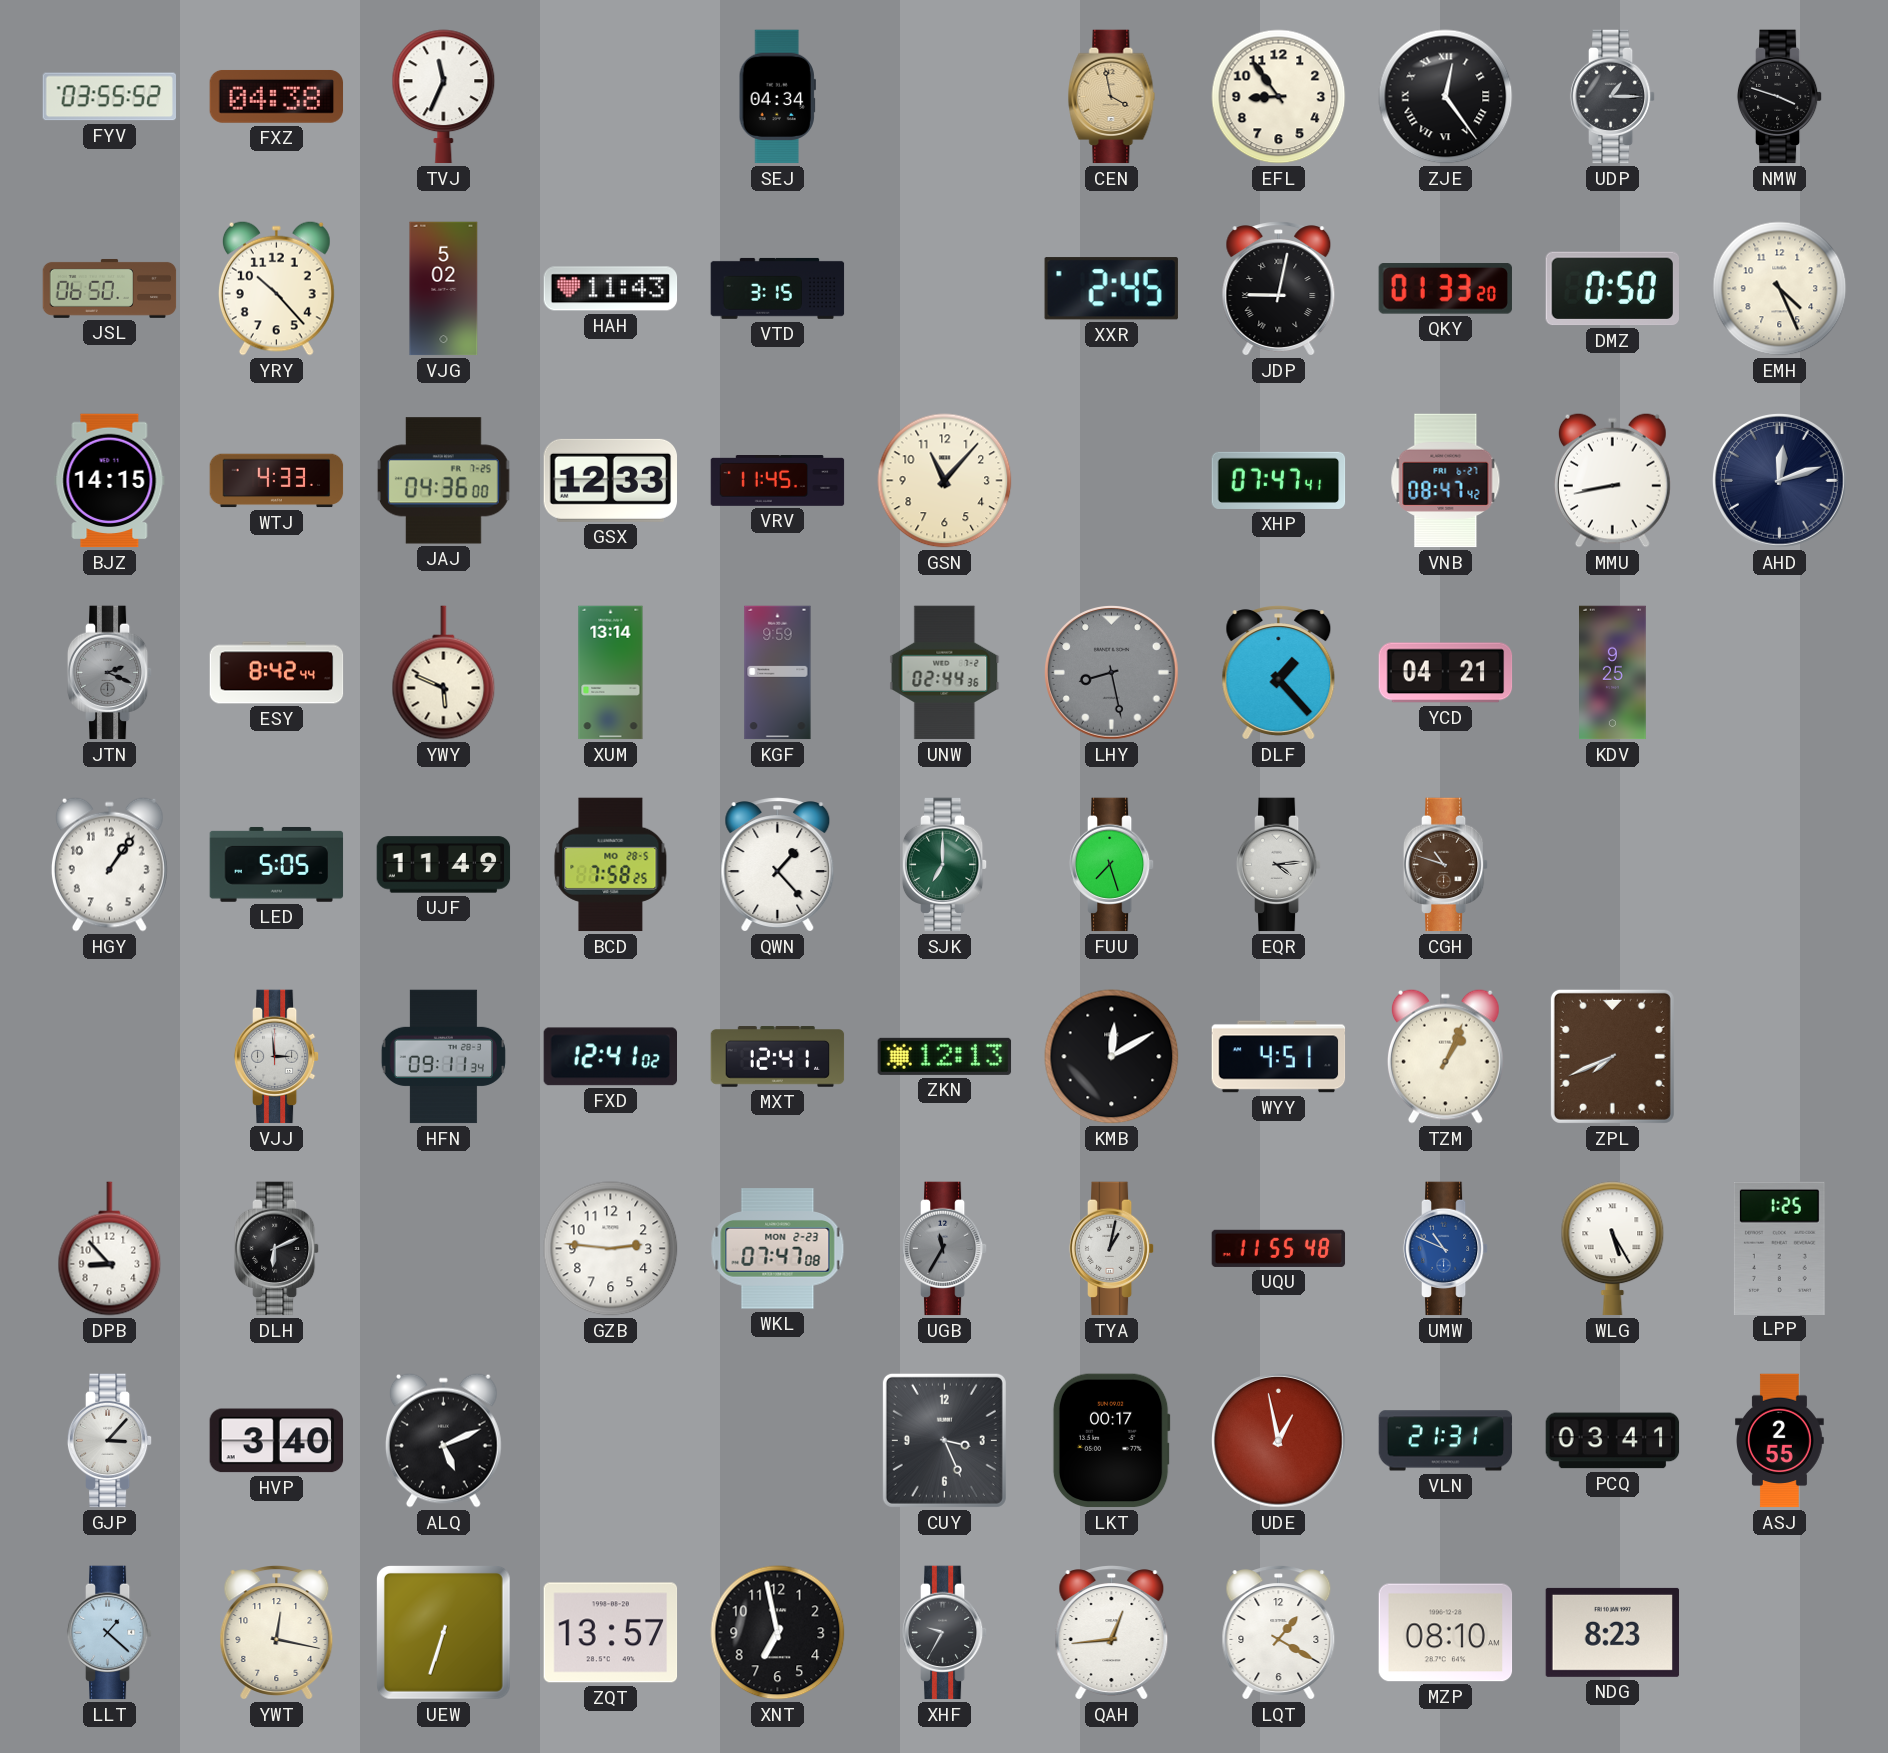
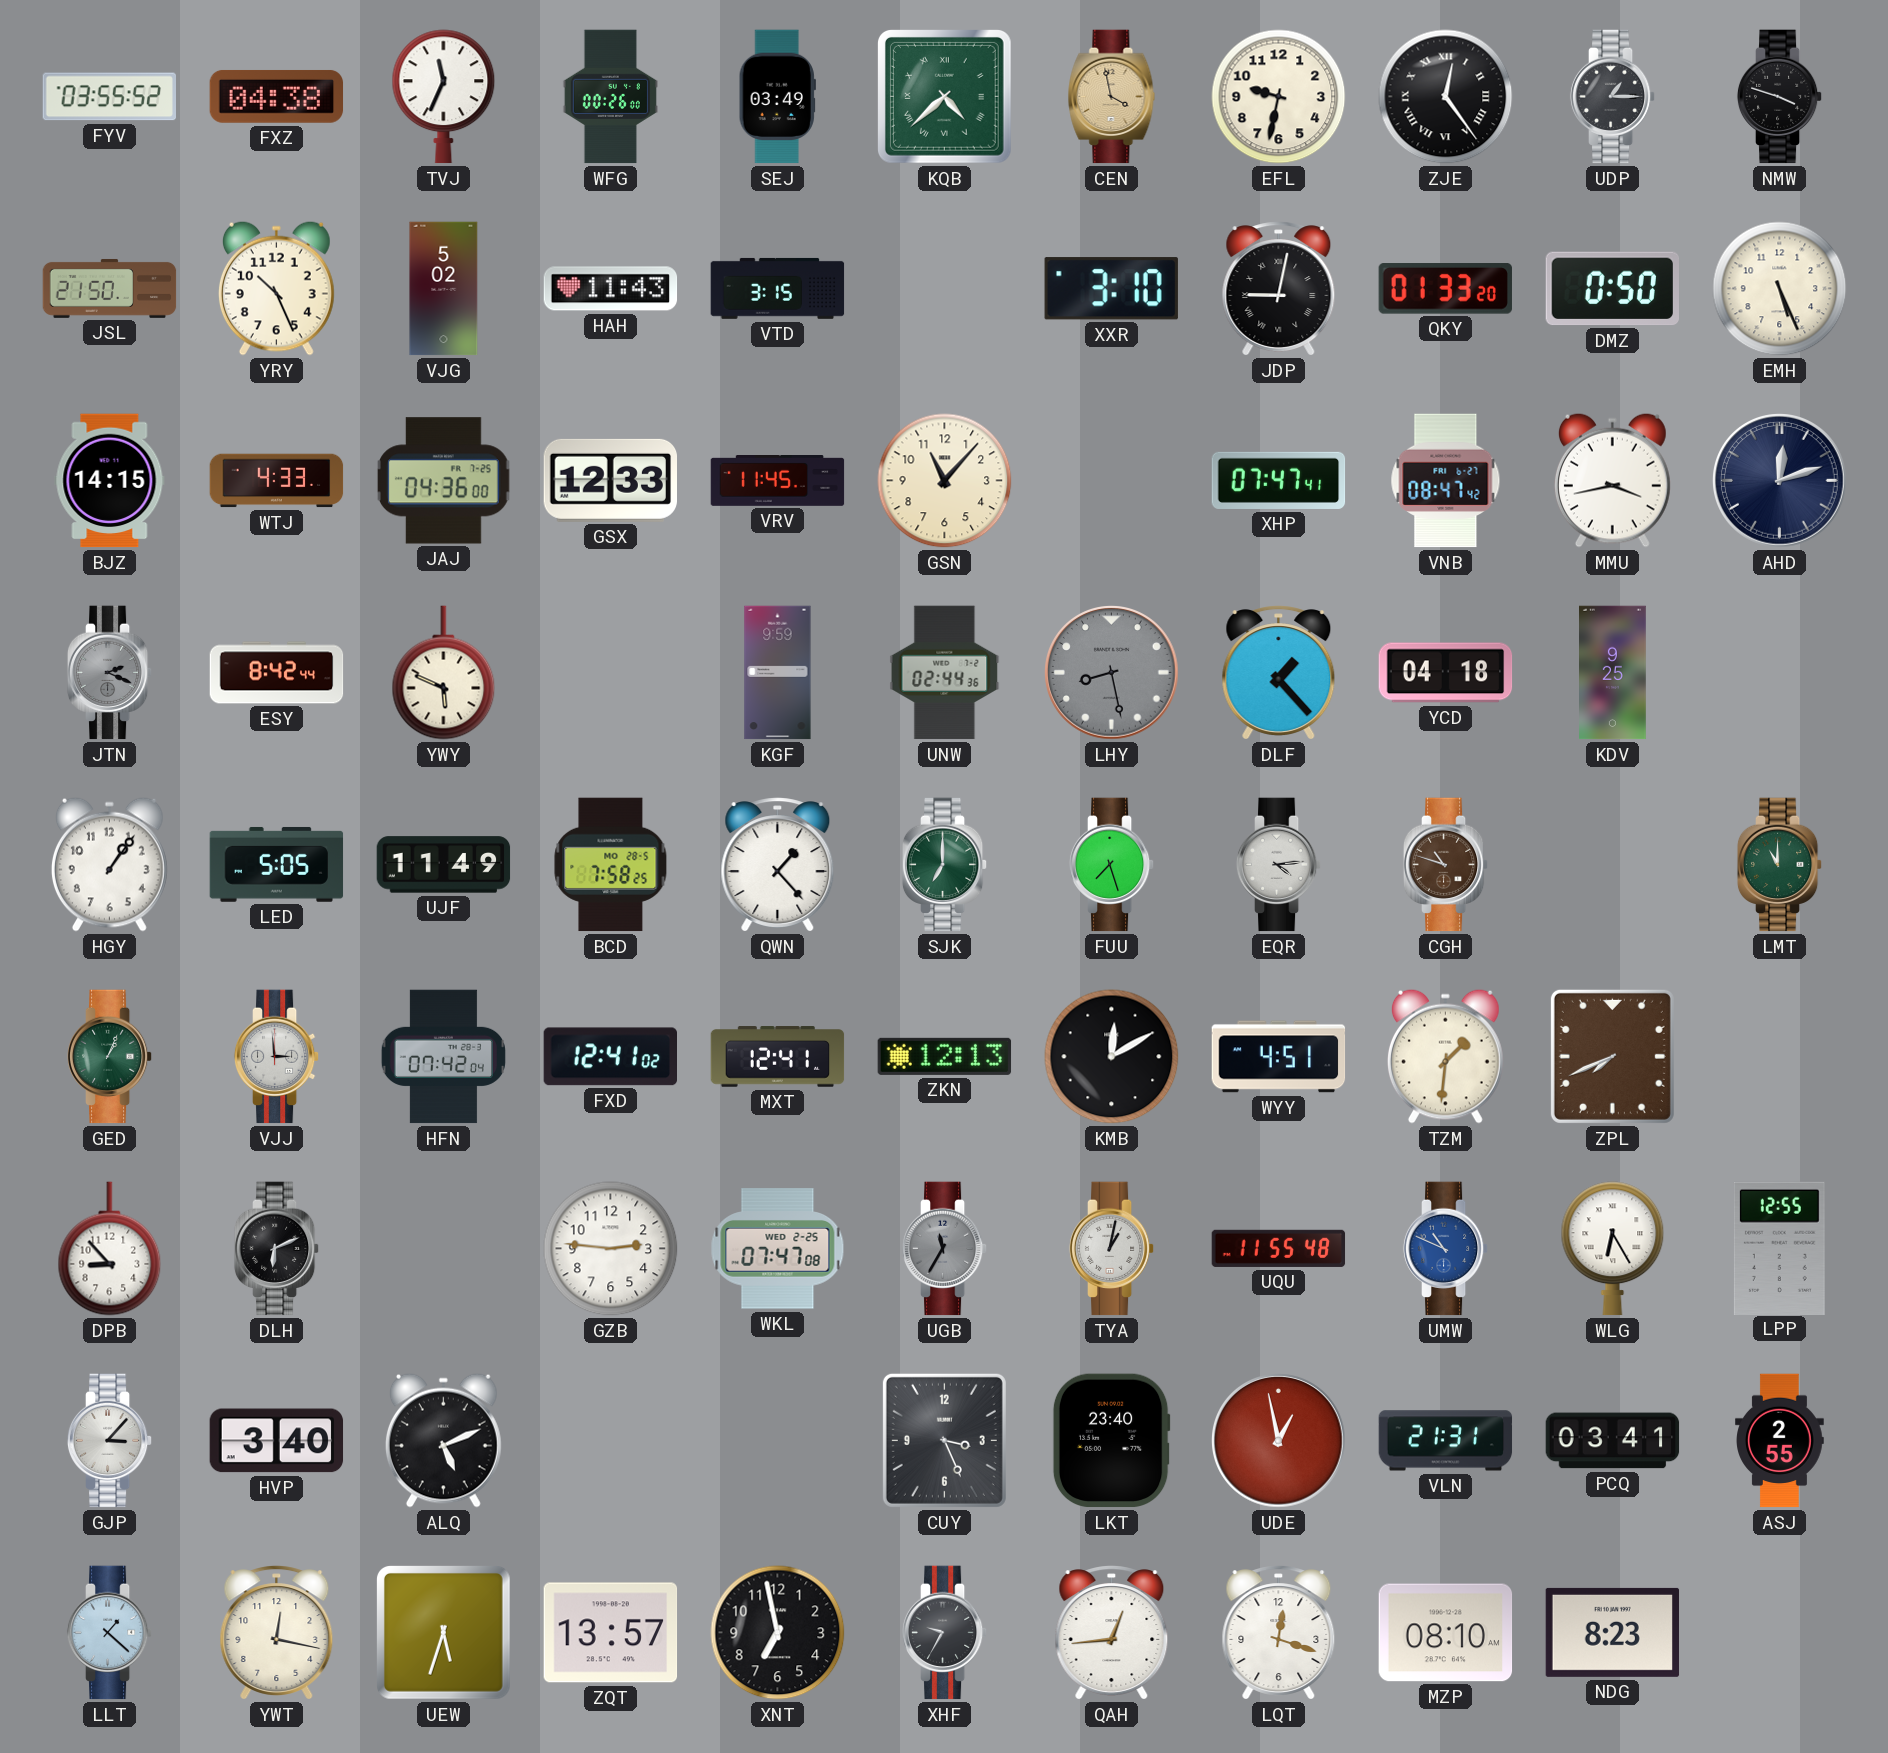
WFG: none -> 00:26
SEJ: 04:34 -> 03:49
KQB: none -> 4:38
EFL: 8:54 -> 9:32
JSL: 06:50 -> 21:50
YRY: 10:23 -> 10:26
XXR: 2:45 -> 3:10
EMH: 4:26 -> 5:26
MMU: 8:43 -> 3:43
XUM: 13:14 -> none
YCD: 04:21 -> 04:18
LMT: none -> 11:00
GED: none -> 1:04
HFN: 09:11 -> 07:42
TZM: 1:04 -> 1:31
WKL date: MON 2-23 -> WED 2-25
WLG: 5:25 -> 6:25
LPP: 1:25 -> 12:55
LKT: 00:17 -> 23:40
UEW: 6:33 -> 5:33
LQT: 1:20 -> 12:18
